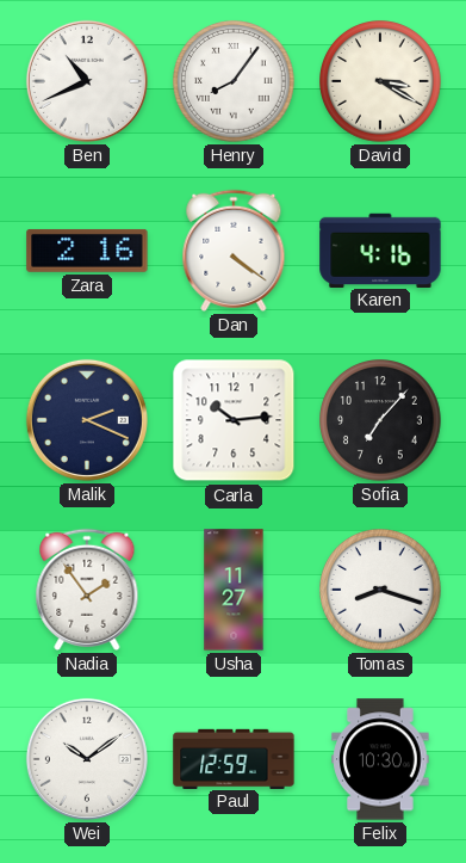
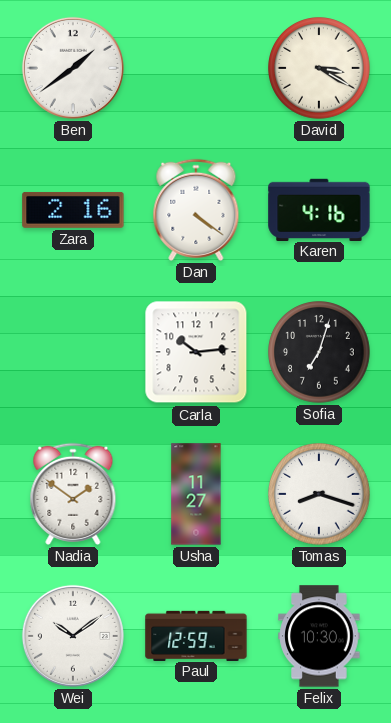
Ben: 10:41 -> 1:39
Henry: 8:06 -> none
Malik: 2:19 -> none
Sofia: 7:07 -> 7:03
Nadia: 1:54 -> 1:51
